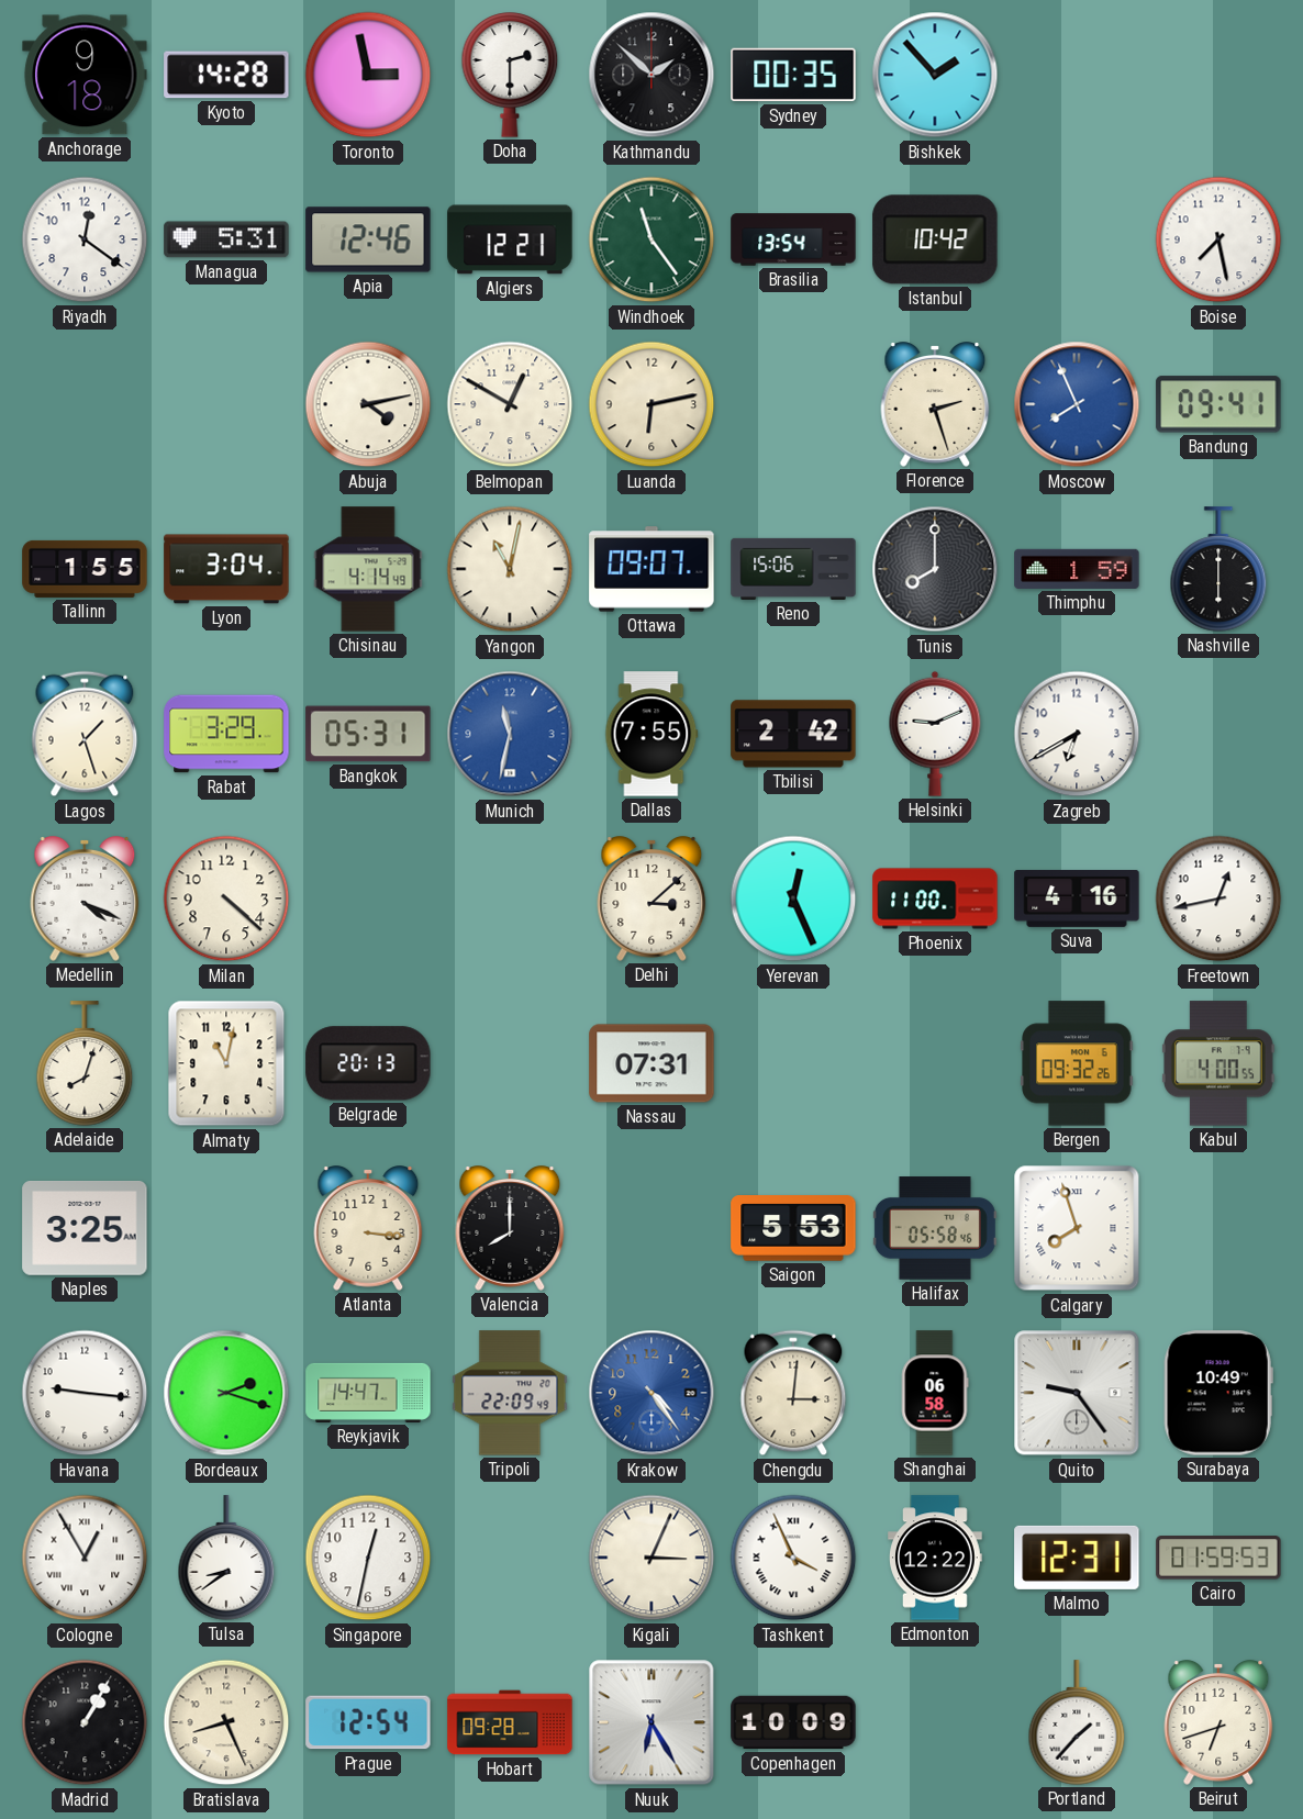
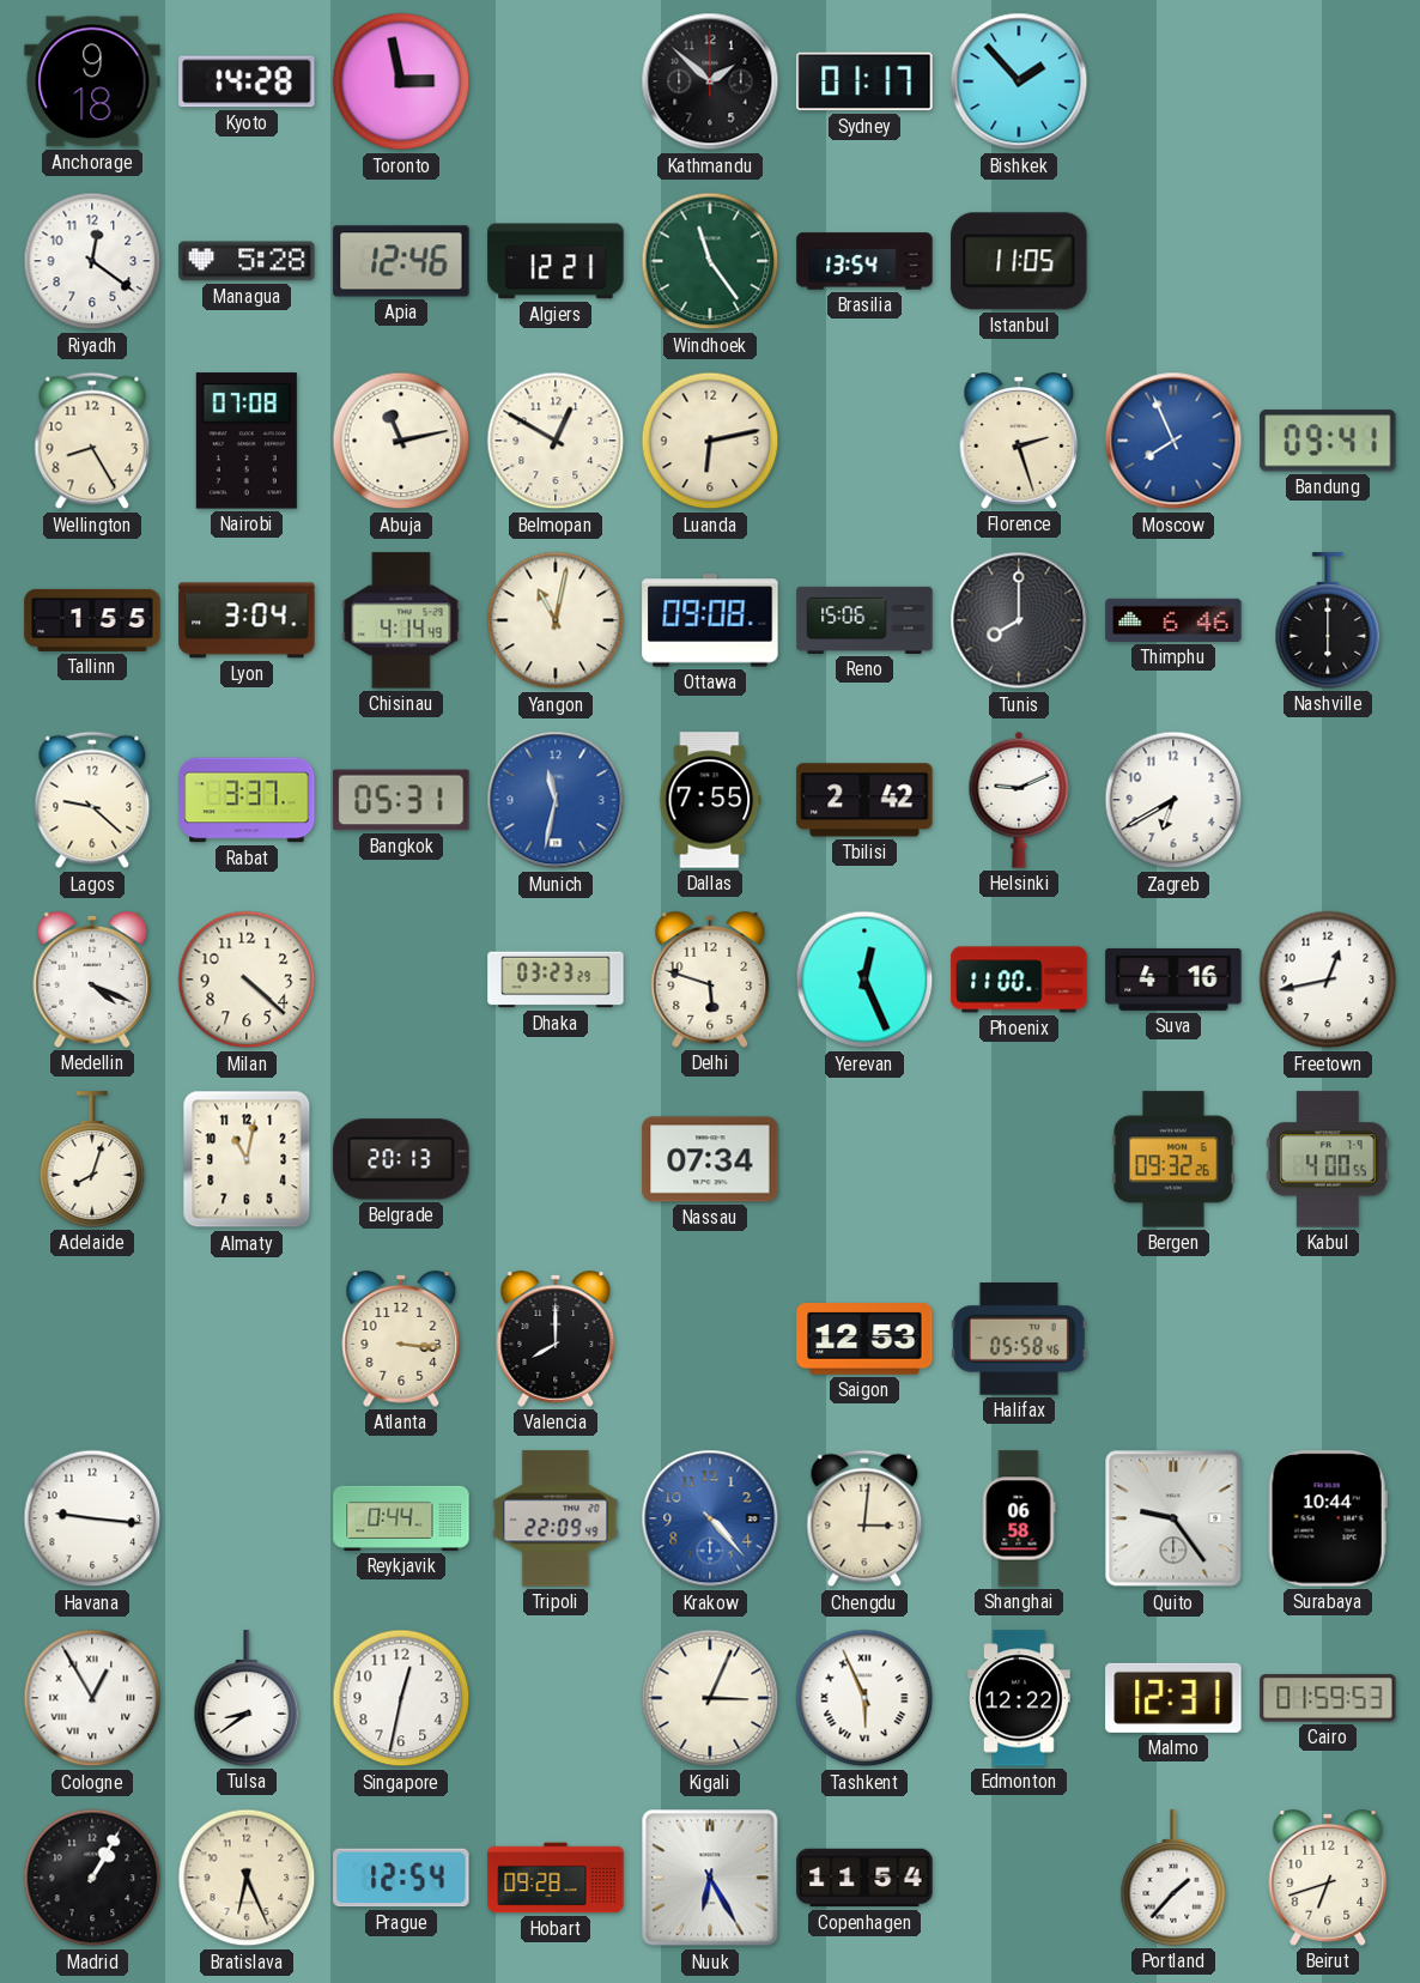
Doha: 2:30 -> none
Sydney: 00:35 -> 01:17
Managua: 5:31 -> 5:28
Istanbul: 10:42 -> 11:05
Boise: 7:28 -> none
Wellington: none -> 8:25
Nairobi: none -> 07:08
Abuja: 4:13 -> 11:13
Ottawa: 09:07 -> 09:08
Thimphu: 1:59 -> 6:46
Lagos: 1:27 -> 9:22
Rabat: 3:29 -> 3:37
Dhaka: none -> 03:23
Delhi: 3:08 -> 5:48
Nassau: 07:31 -> 07:34
Naples: 3:25 -> none
Saigon: 5:53 -> 12:53
Calgary: 7:57 -> none
Bordeaux: 2:18 -> none
Reykjavik: 14:47 -> 0:44
Krakow: 4:24 -> 4:23
Surabaya: 10:49 -> 10:44
Tashkent: 3:56 -> 5:56
Bratislava: 8:26 -> 6:26
Copenhagen: 10:09 -> 11:54
